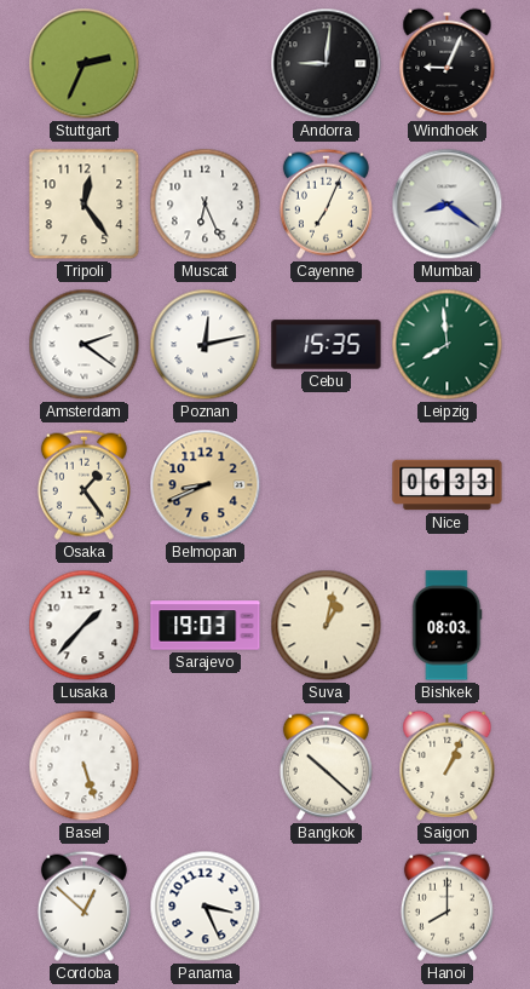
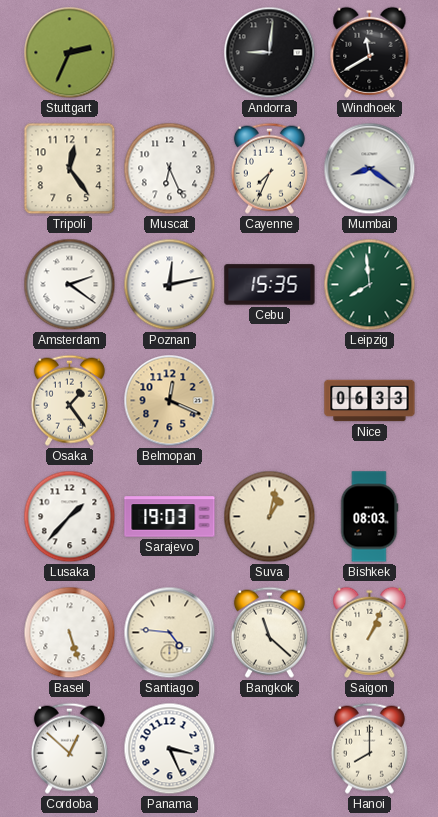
Windhoek: 9:04 -> 11:40
Cayenne: 7:04 -> 7:34
Belmopan: 8:41 -> 12:19
Santiago: none -> 4:46
Bangkok: 10:22 -> 11:22
